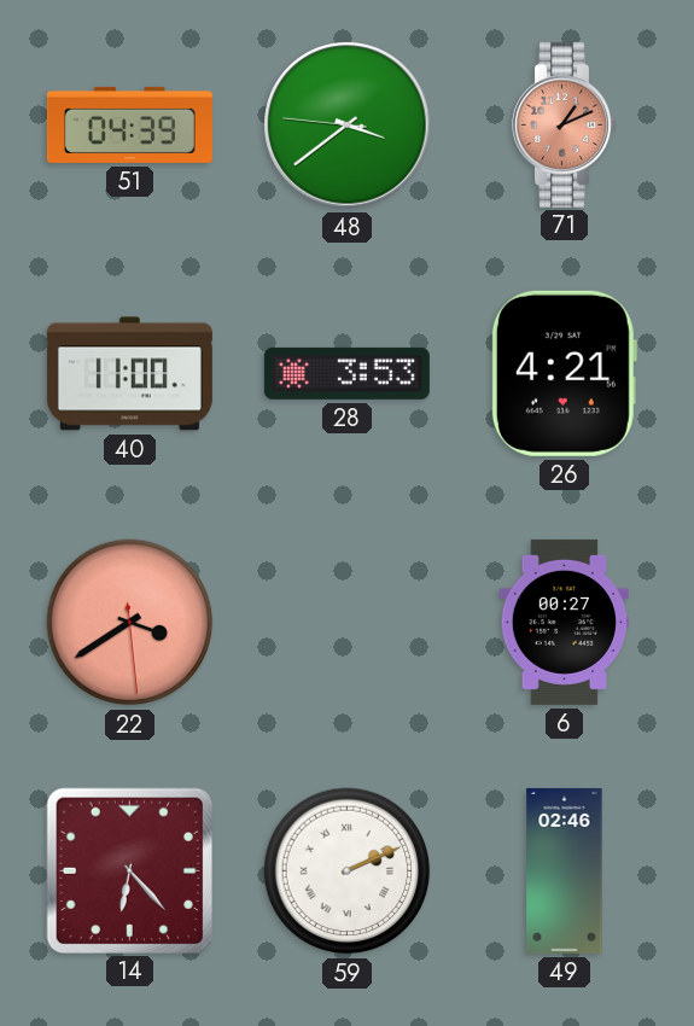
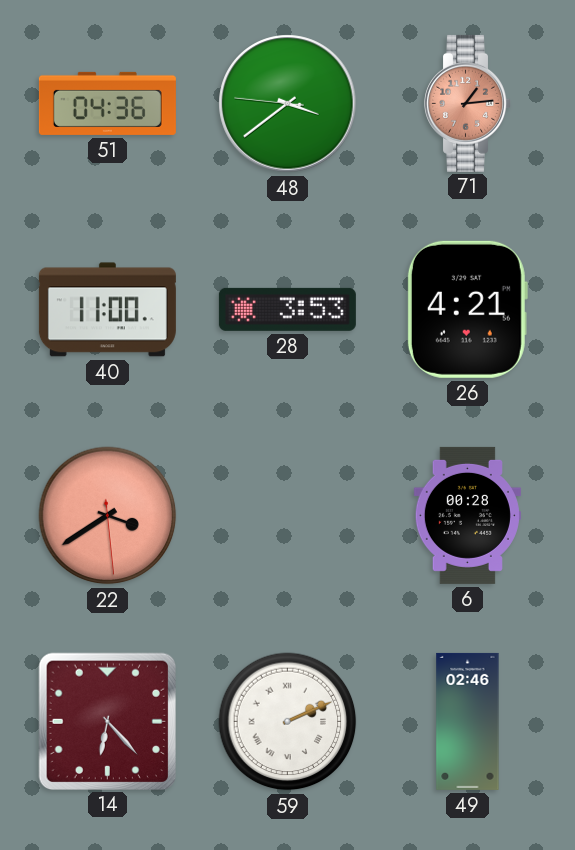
51: 04:39 -> 04:36
71: 1:11 -> 1:14
6: 00:27 -> 00:28
